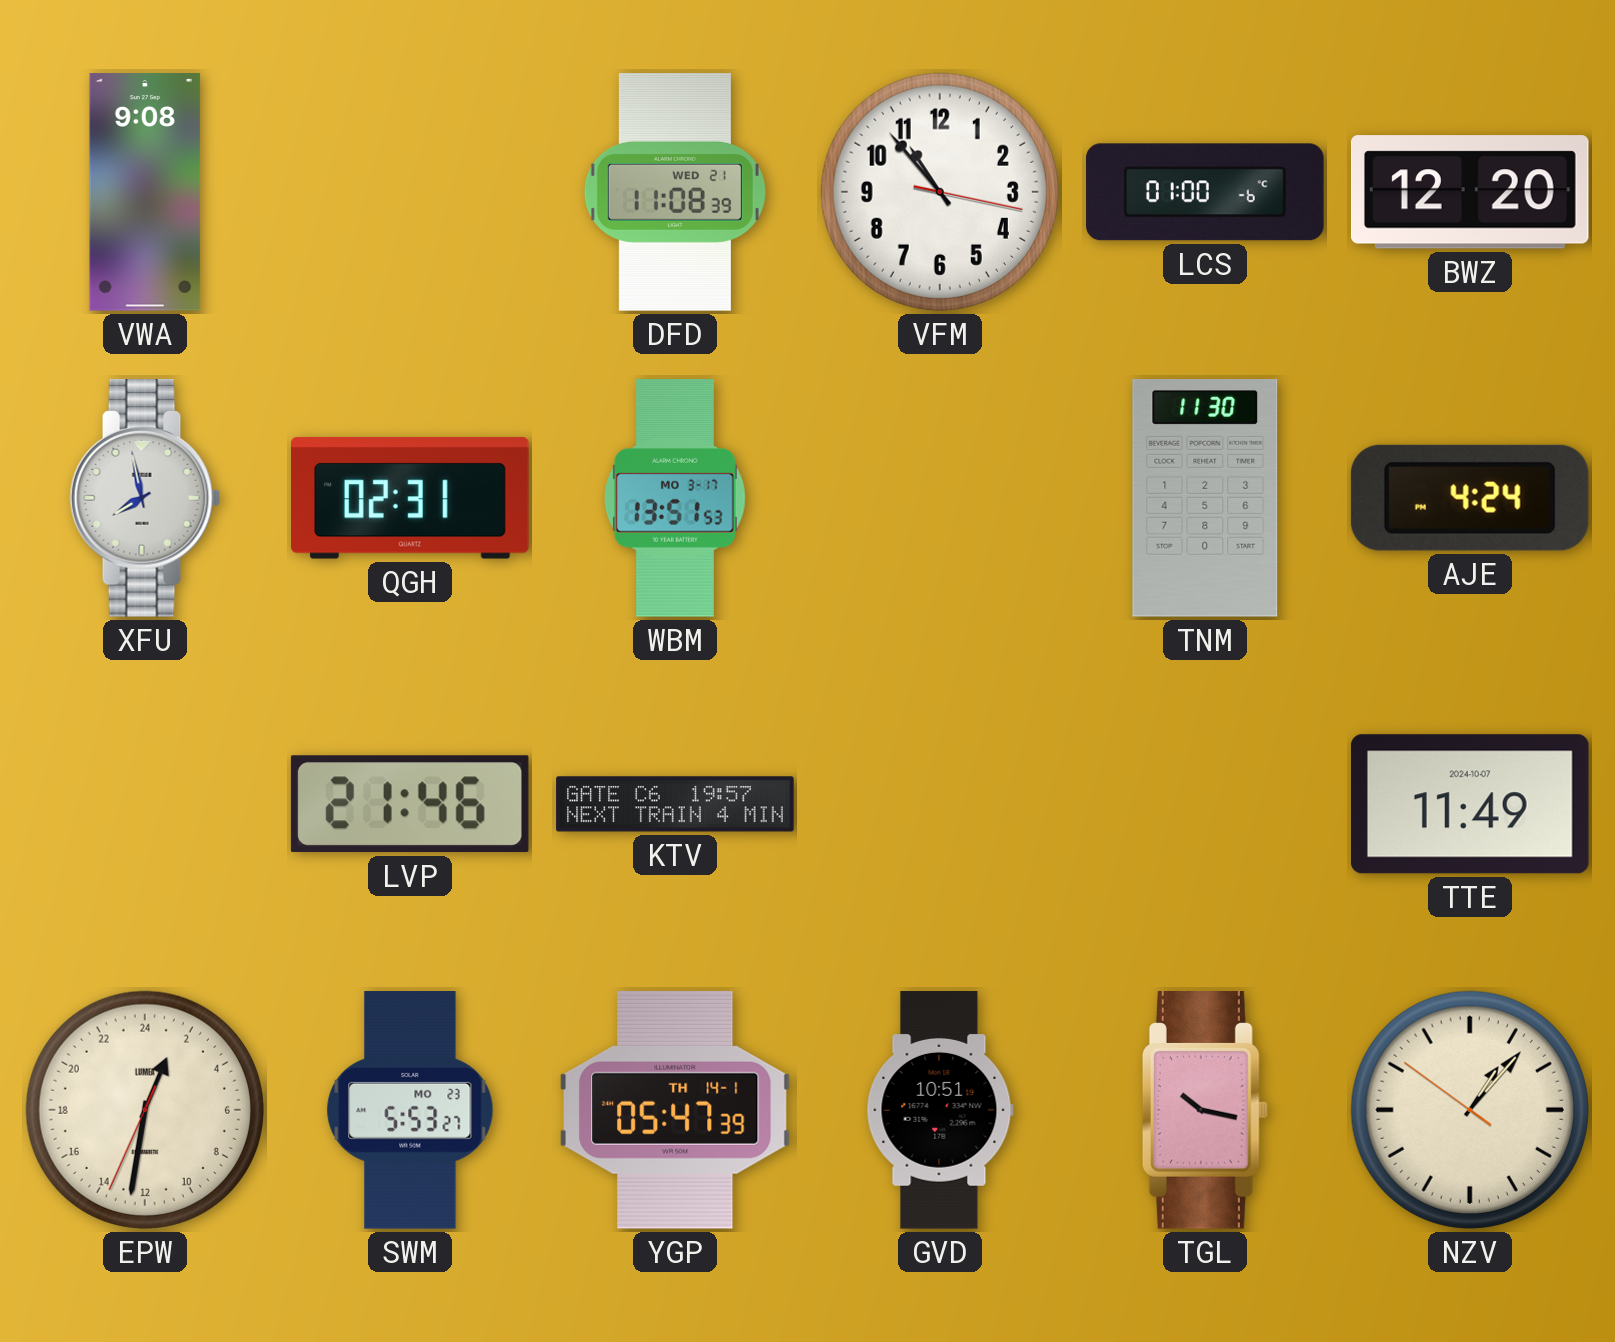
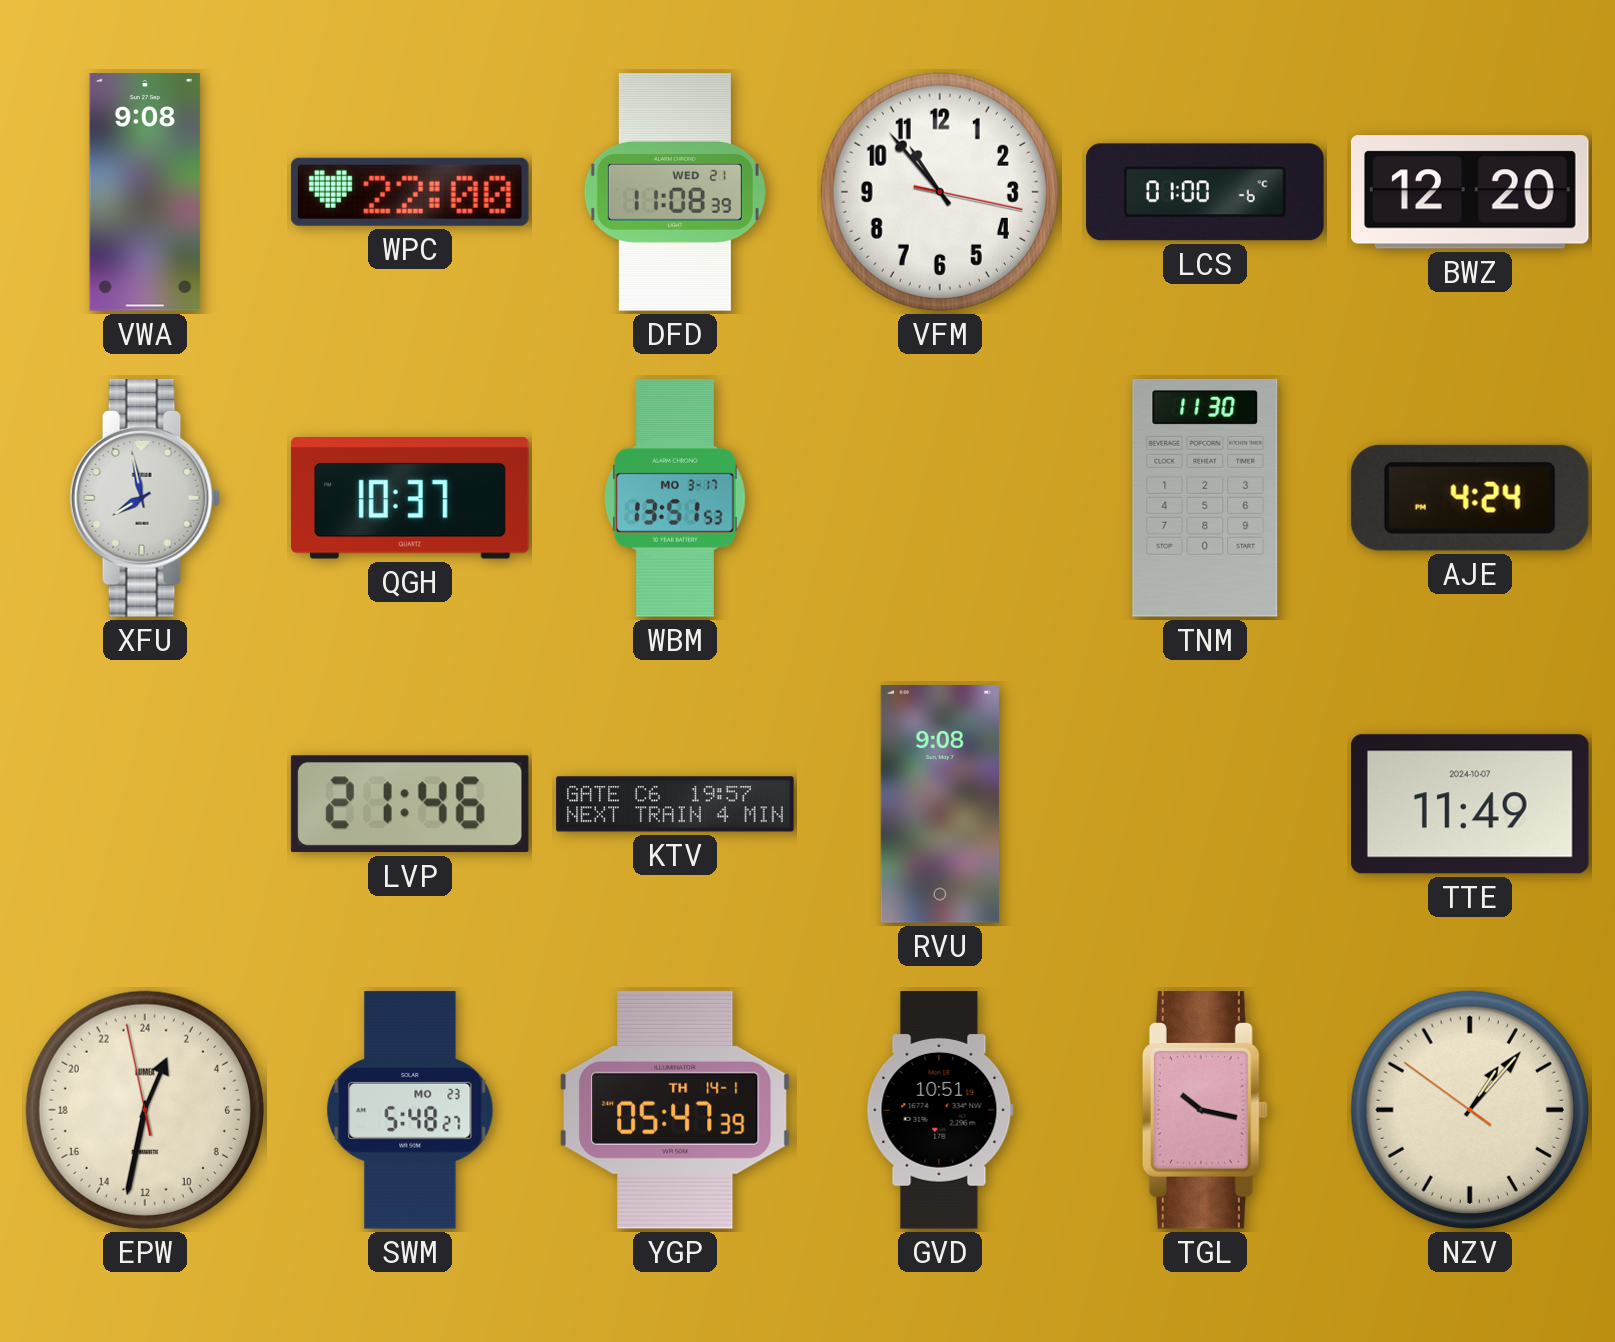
WPC: none -> 22:00
QGH: 02:31 -> 10:37
RVU: none -> 9:08
EPW: 1:31:34 -> 1:31:58
SWM: 5:53 -> 5:48
